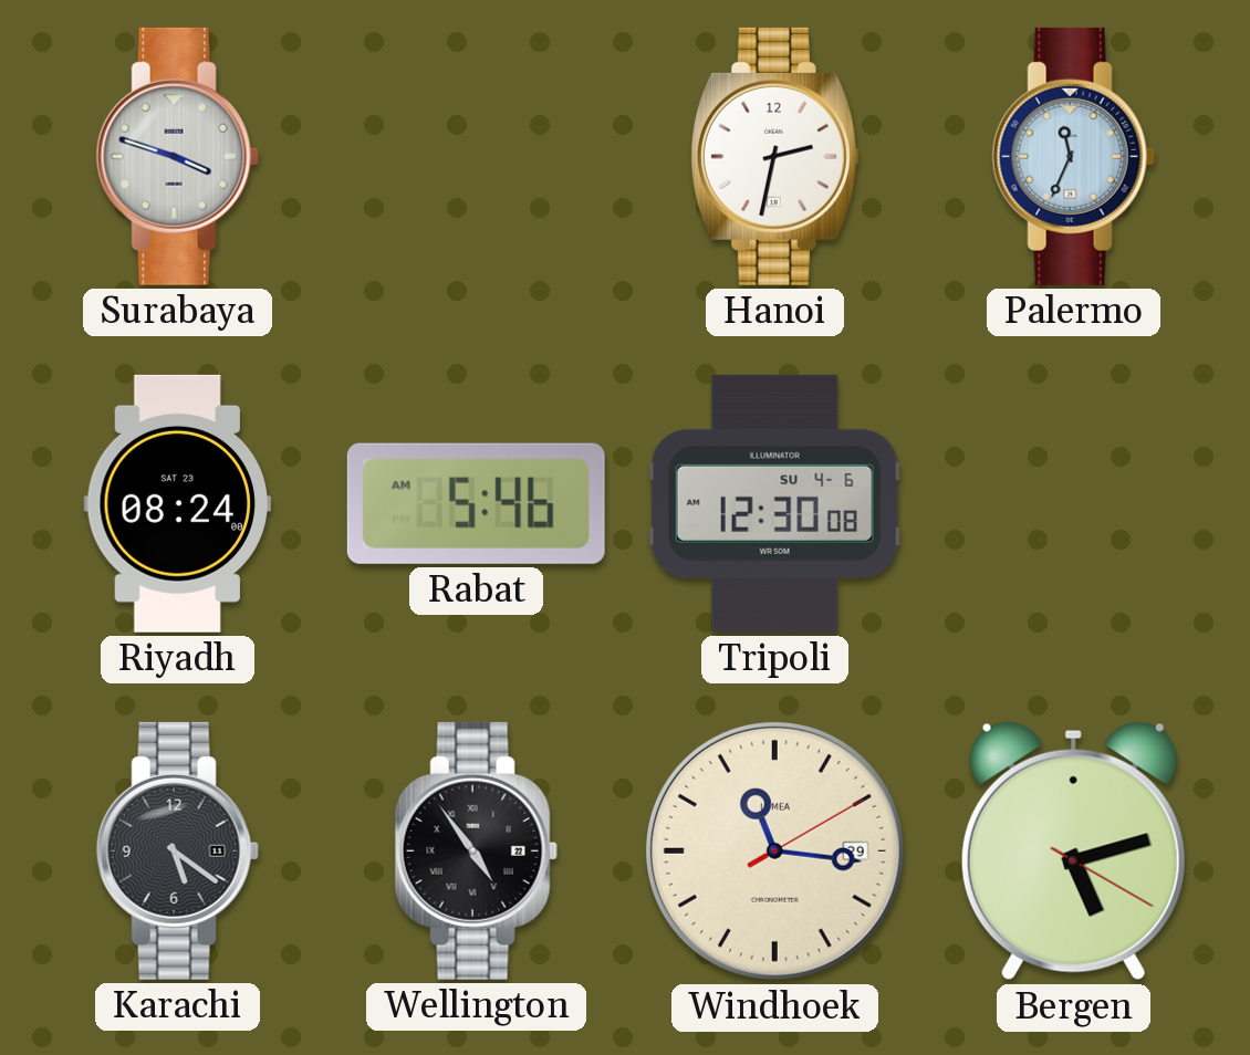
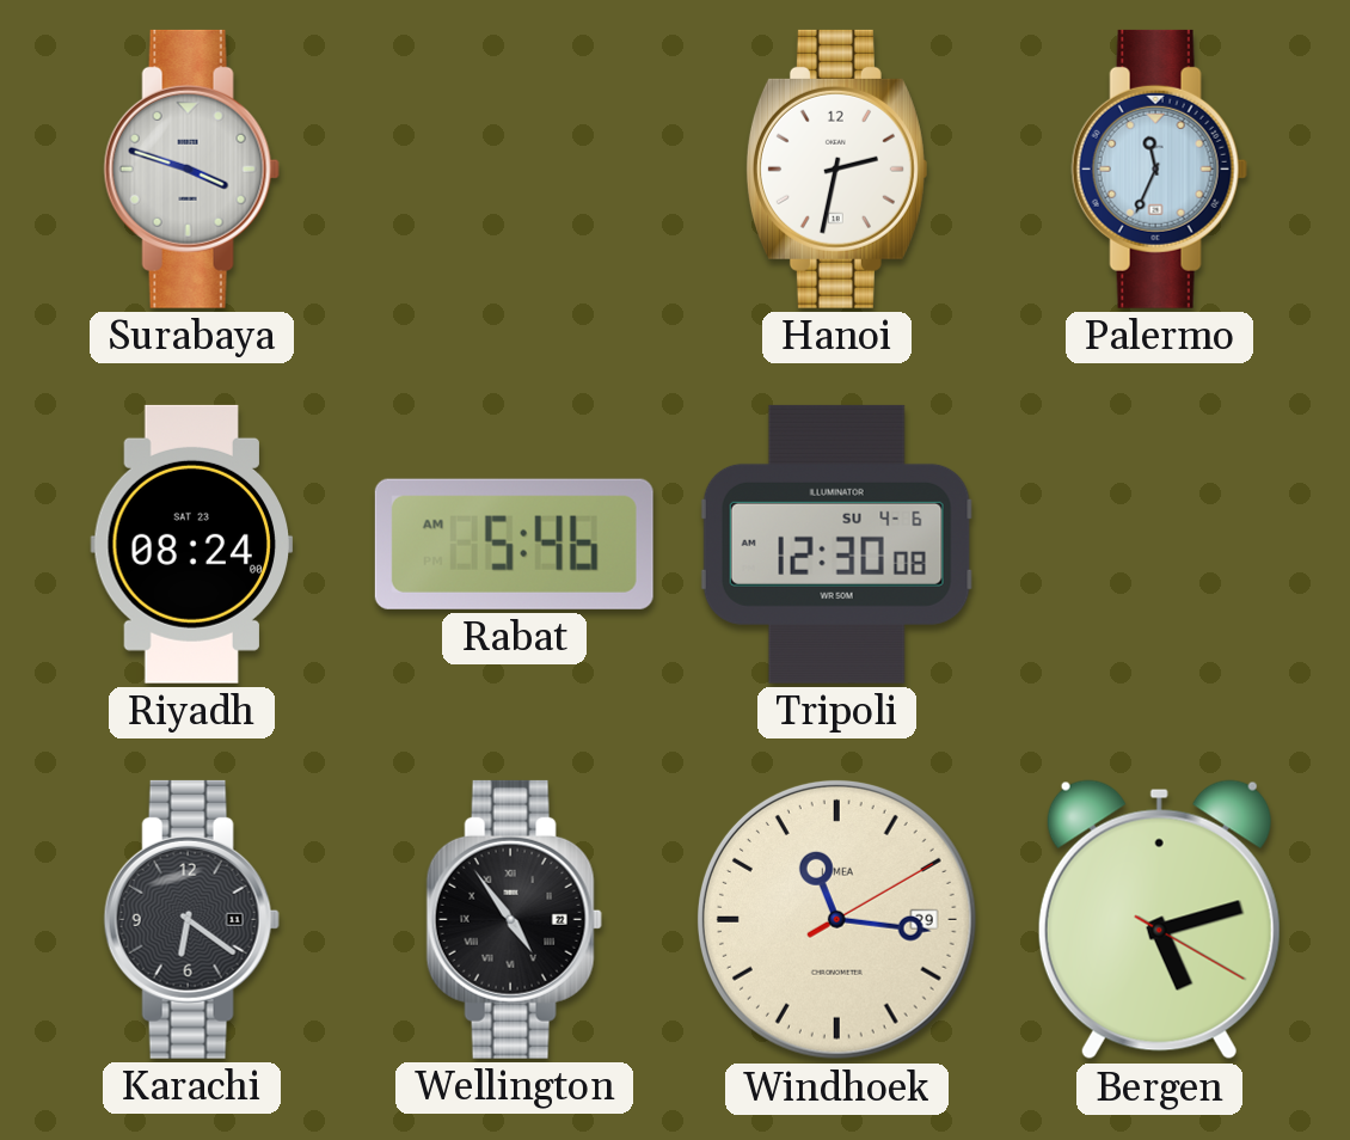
Karachi: 5:21 -> 6:21
